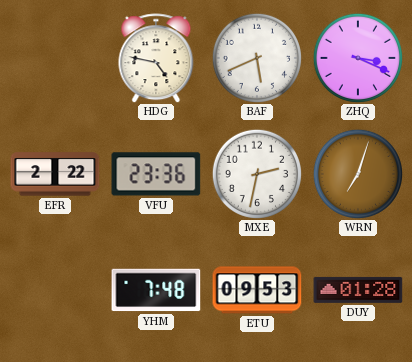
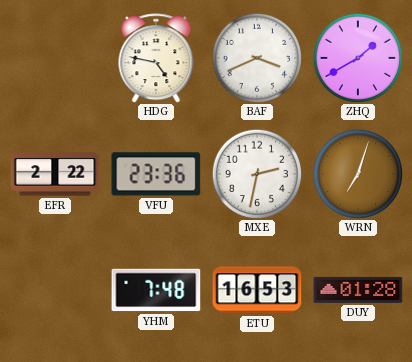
BAF: 5:41 -> 3:41
ZHQ: 3:19 -> 1:40
ETU: 09:53 -> 16:53
